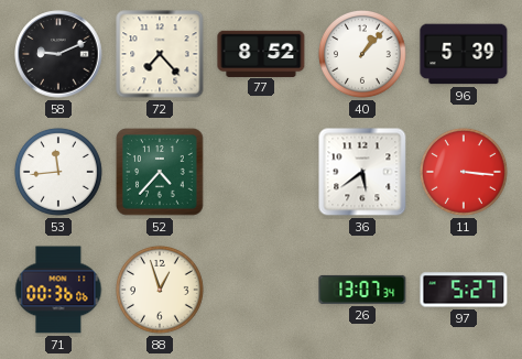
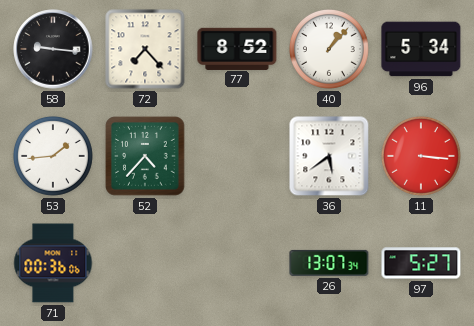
58: 9:11 -> 9:16
96: 5:39 -> 5:34
53: 11:44 -> 1:44
88: 12:57 -> none
